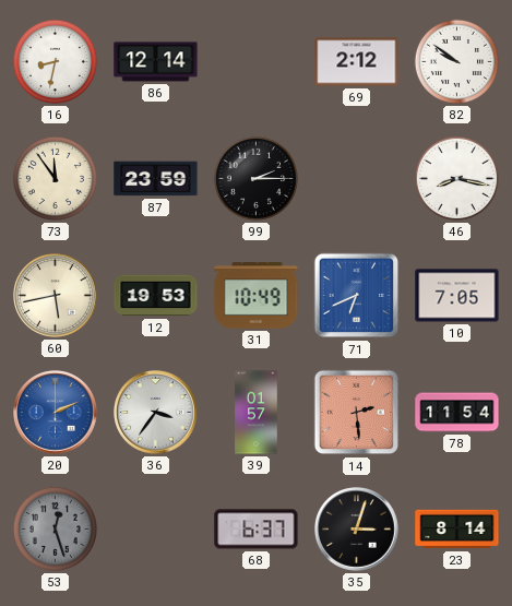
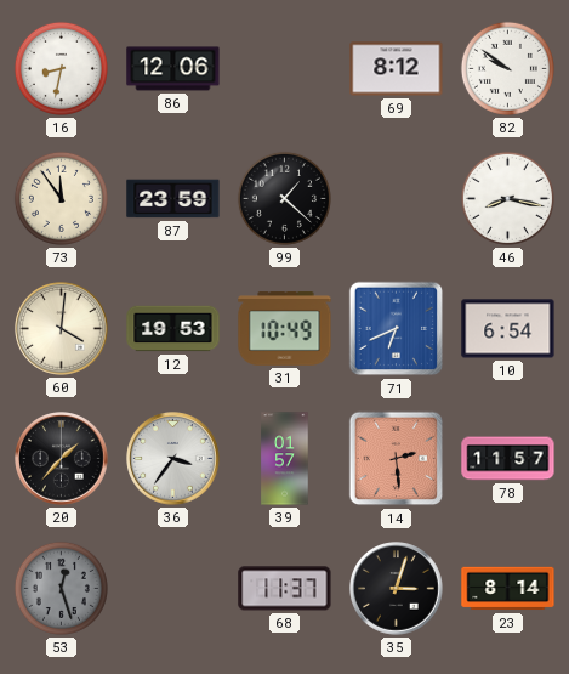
86: 12:14 -> 12:06
69: 2:12 -> 8:12
99: 2:15 -> 1:22
60: 5:43 -> 4:01
10: 7:05 -> 6:54
20: 2:11 -> 1:37
20 dial: blue -> black
78: 11:54 -> 11:57
68: 6:37 -> 11:37
